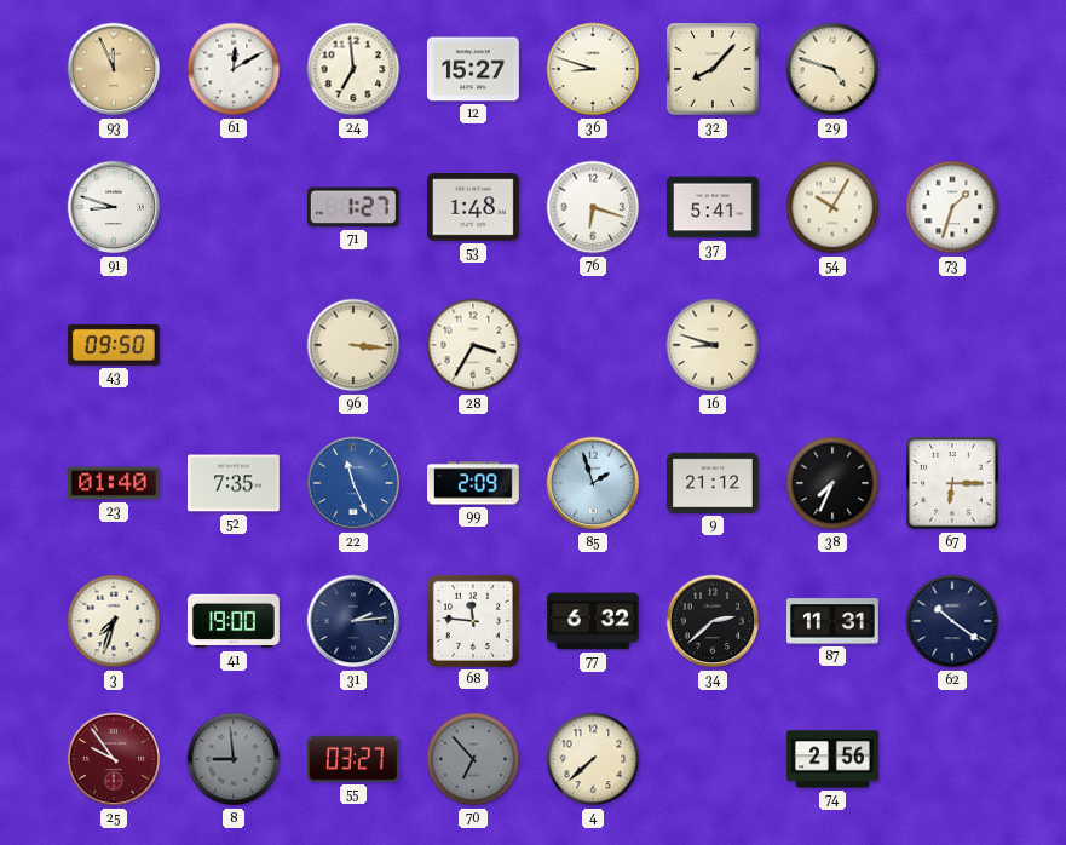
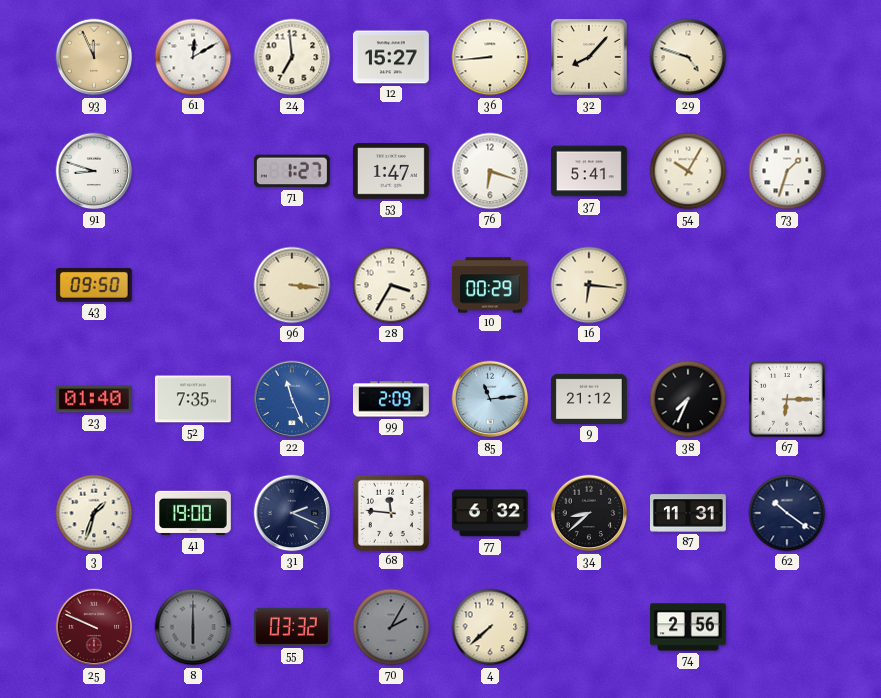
36: 8:48 -> 8:44
53: 1:48 -> 1:47
10: none -> 00:29
16: 8:48 -> 6:16
85: 1:57 -> 11:14
3: 7:33 -> 1:33
31: 2:14 -> 2:19
34: 2:38 -> 8:38
25: 9:54 -> 9:49
8: 8:59 -> 6:00
55: 03:27 -> 03:32
70: 6:53 -> 2:05
